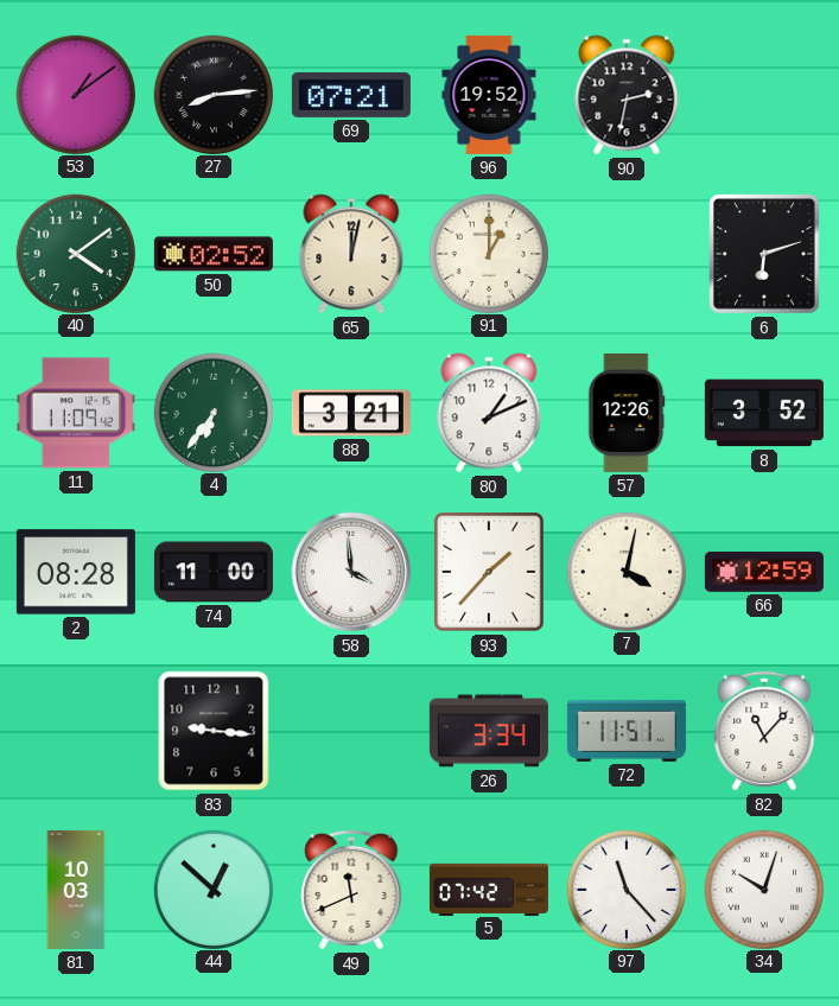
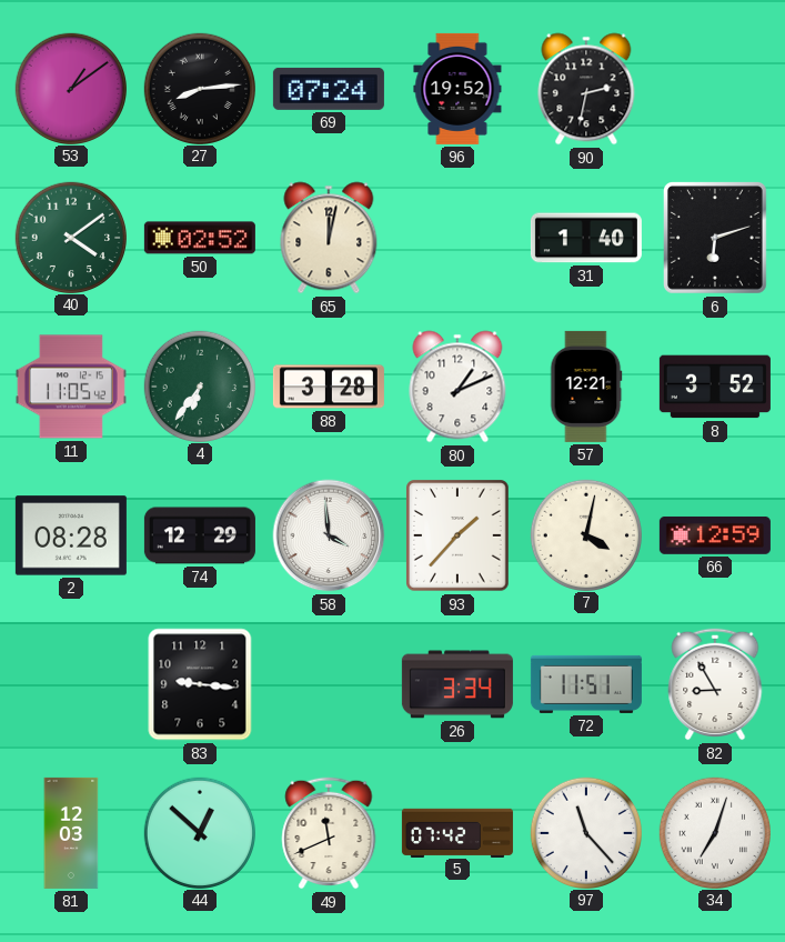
69: 07:21 -> 07:24
91: 1:00 -> none
31: none -> 1:40
11: 11:09 -> 11:05
88: 3:21 -> 3:28
57: 12:26 -> 12:21
74: 11:00 -> 12:29
82: 11:07 -> 8:55
81: 10:03 -> 12:03
34: 10:03 -> 7:03
